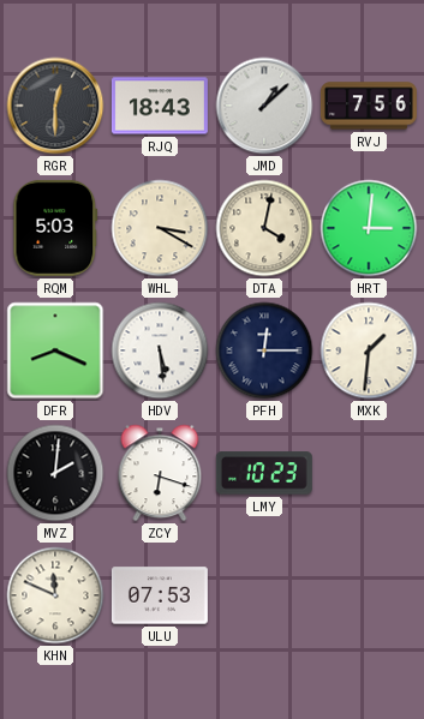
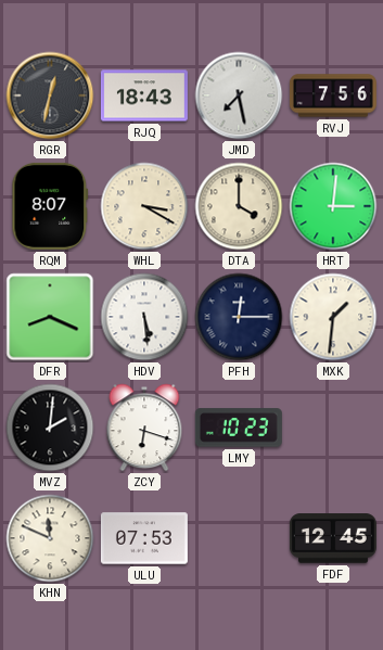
RGR: 12:30 -> 12:32
JMD: 1:08 -> 7:28
RQM: 5:03 -> 8:07
DTA: 4:02 -> 4:00
FDF: none -> 12:45
